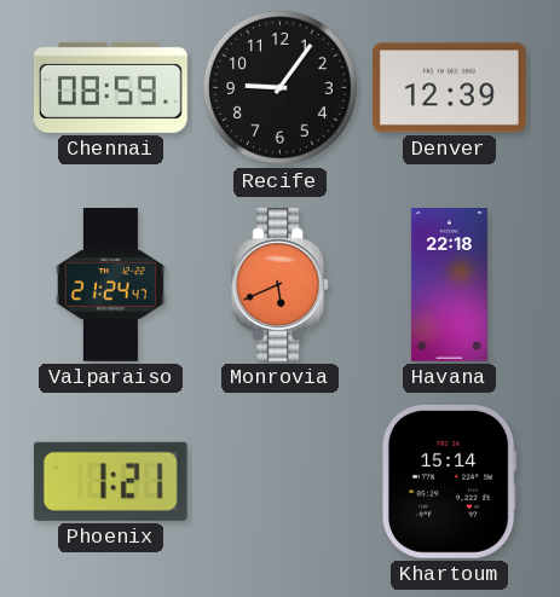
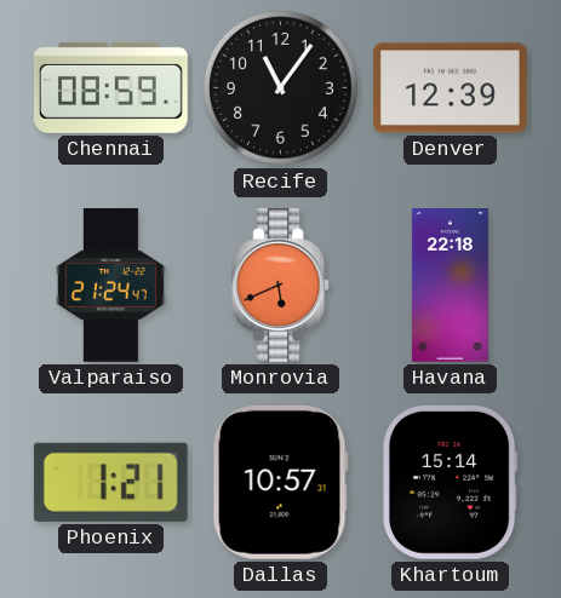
Recife: 9:06 -> 11:06
Dallas: none -> 10:57
